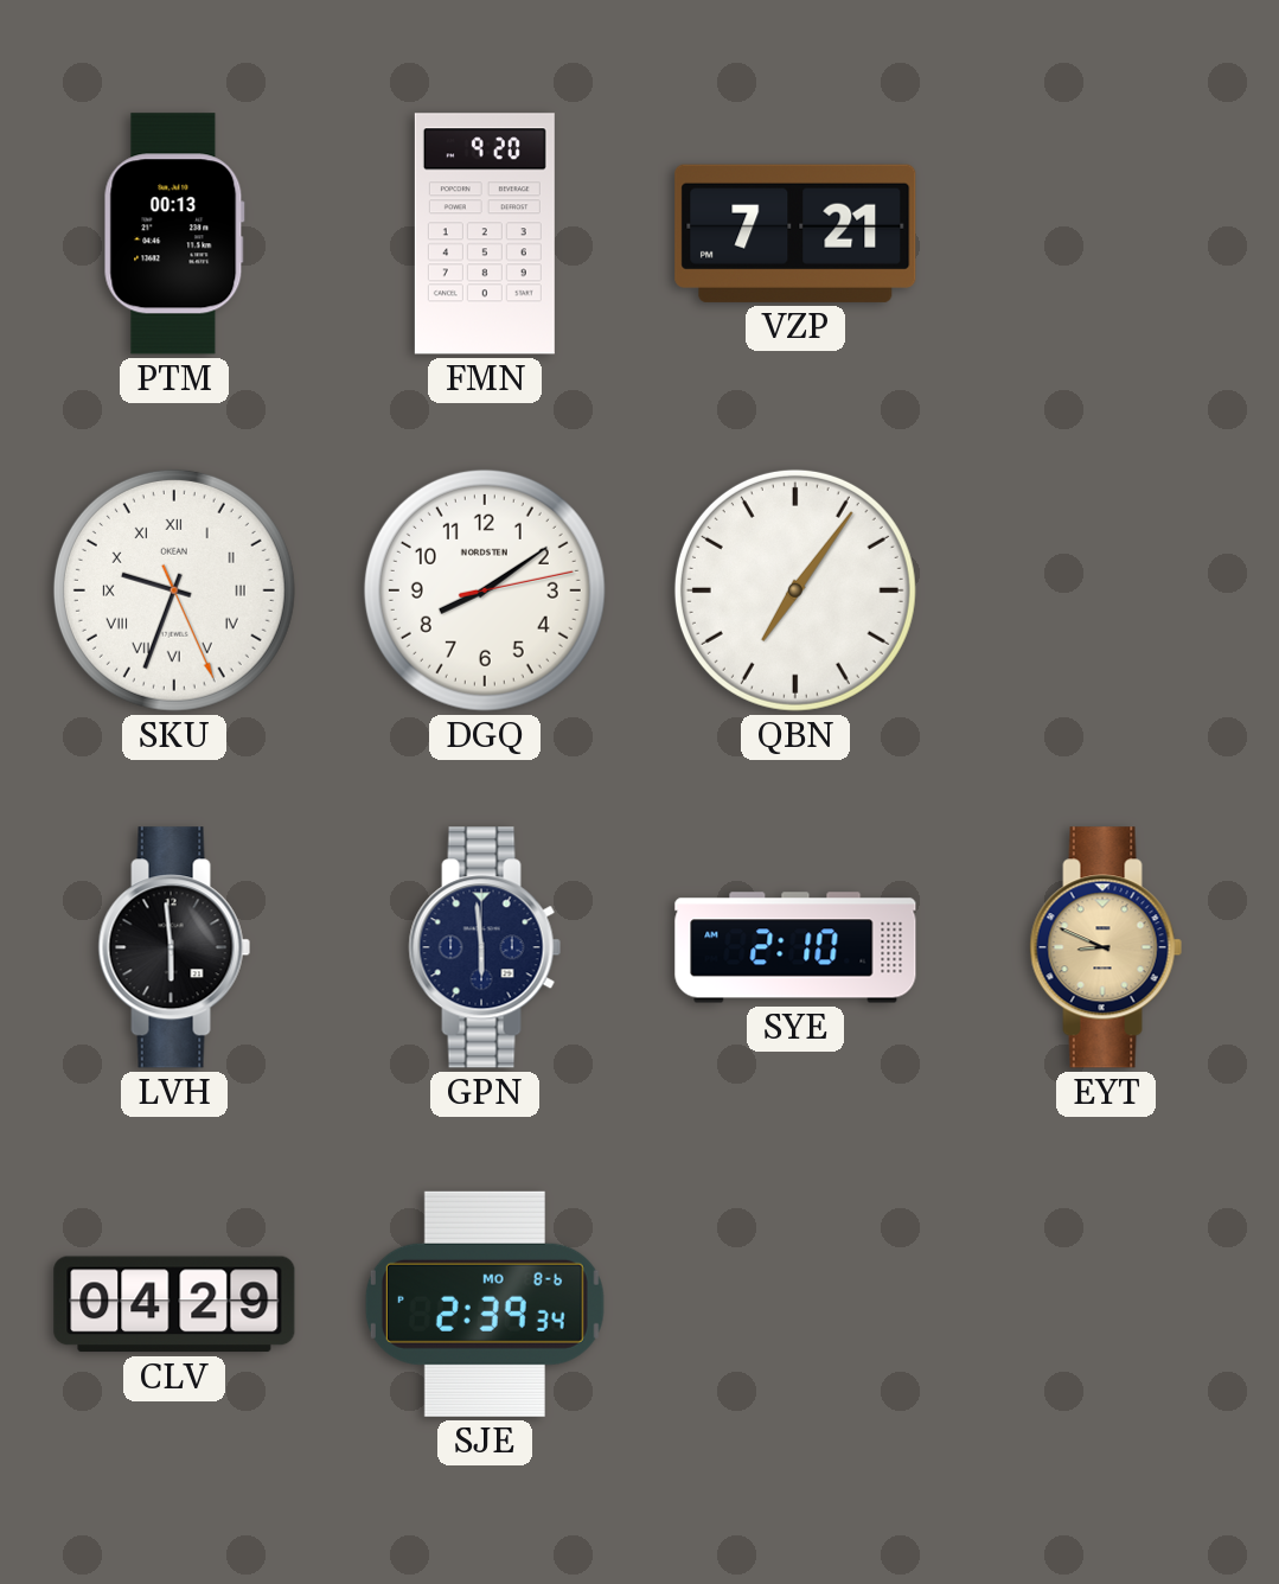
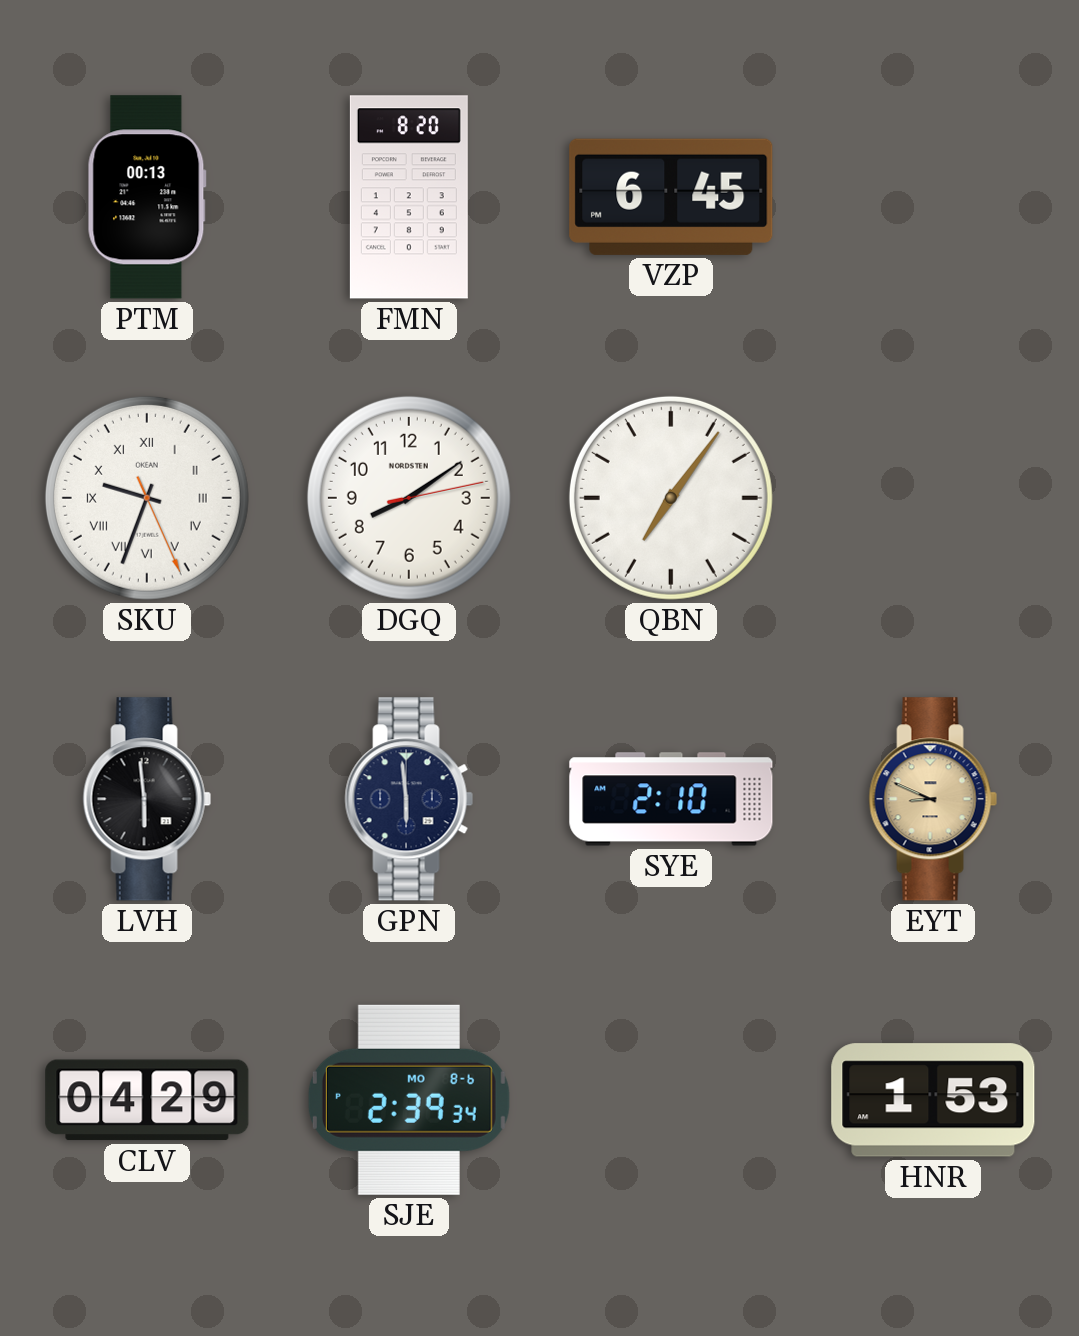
FMN: 9:20 -> 8:20
VZP: 7:21 -> 6:45
HNR: none -> 1:53
